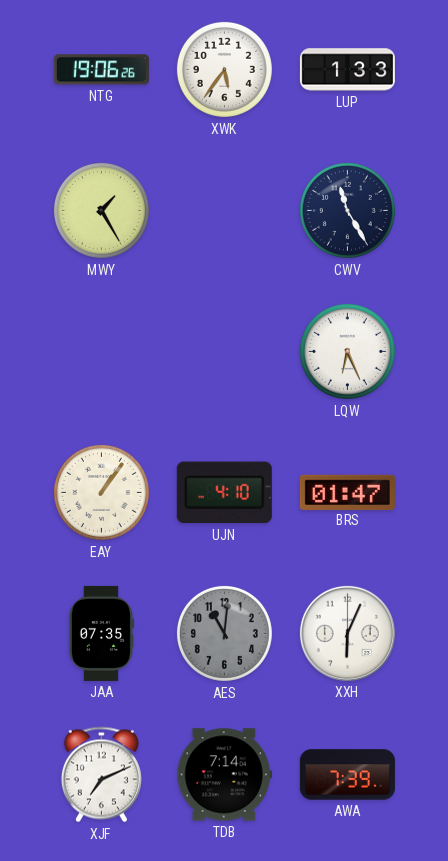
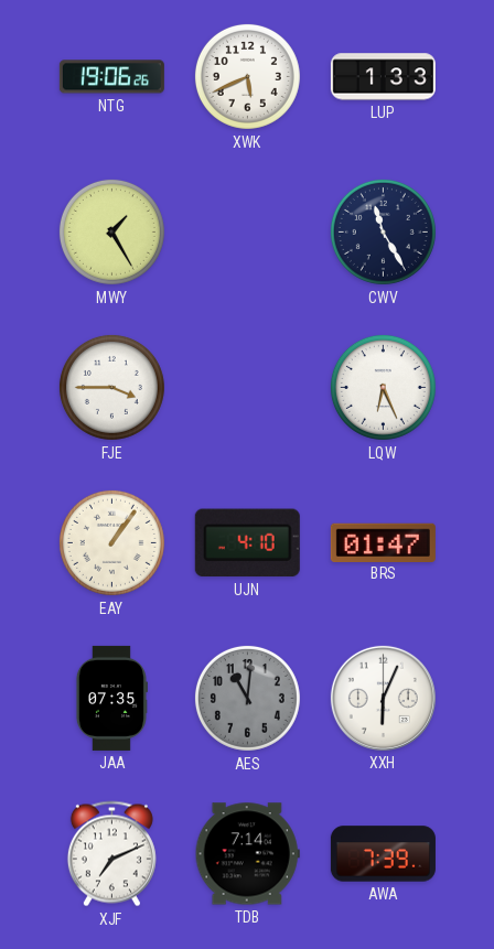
XWK: 5:36 -> 5:41
FJE: none -> 3:45
